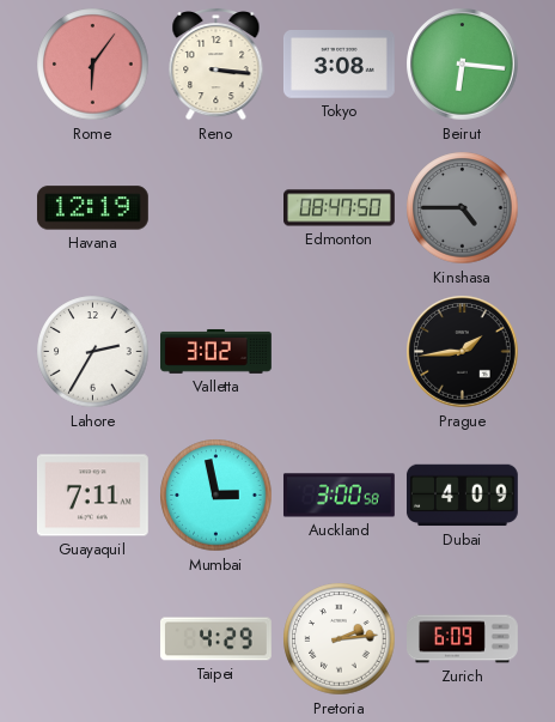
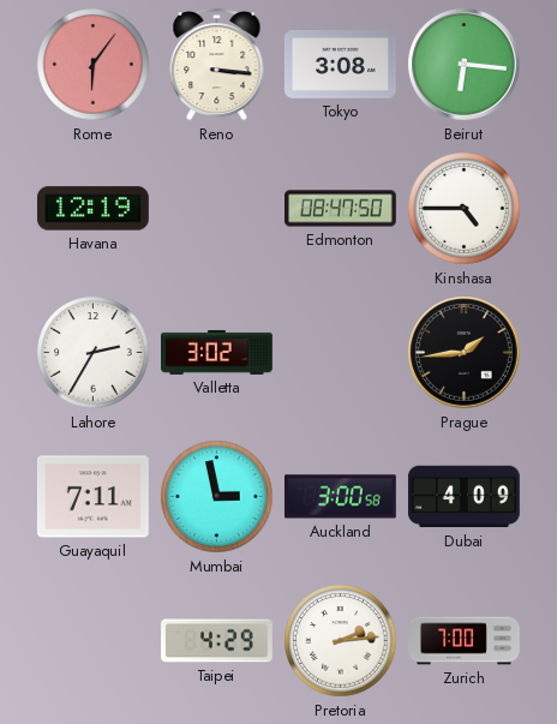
Kinshasa dial: grey -> white
Zurich: 6:09 -> 7:00
